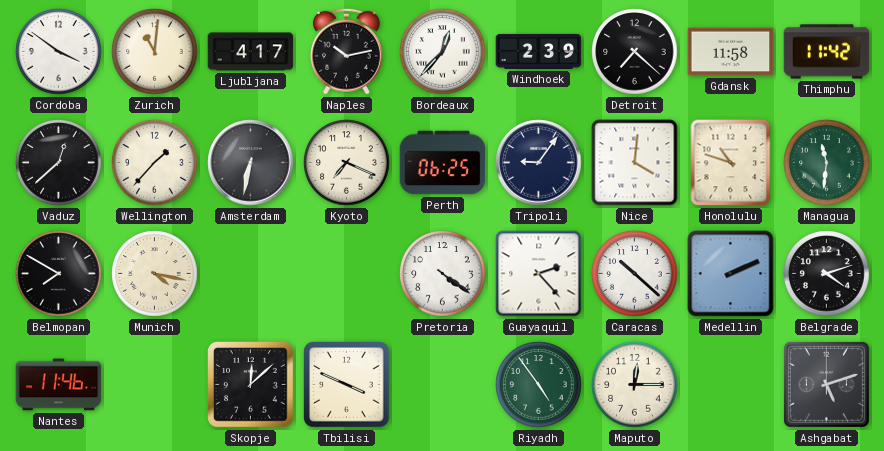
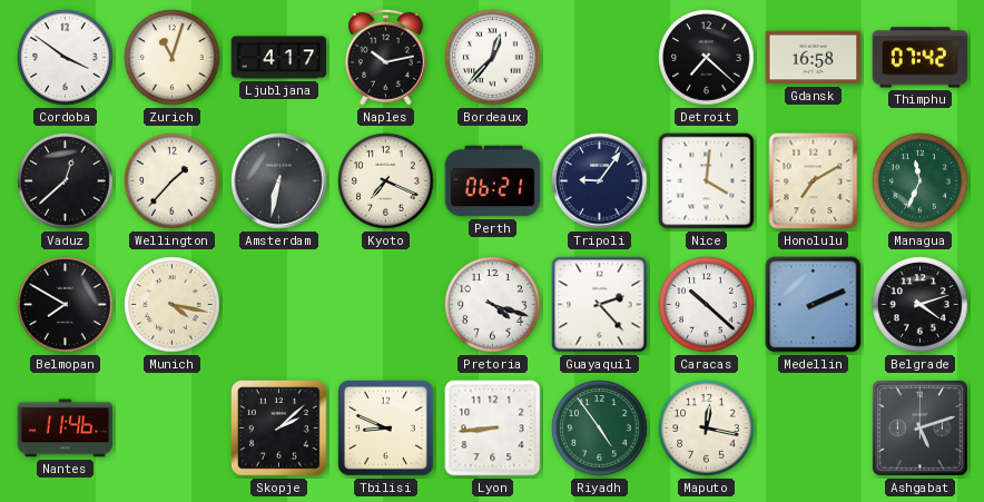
Zurich: 11:01 -> 11:03
Windhoek: 2:39 -> none
Gdansk: 11:58 -> 16:58
Thimphu: 11:42 -> 07:42
Perth: 06:25 -> 06:21
Honolulu: 10:48 -> 7:10
Managua: 11:31 -> 11:34
Pretoria: 4:21 -> 4:18
Skopje: 12:08 -> 2:08
Tbilisi: 3:49 -> 8:49
Lyon: none -> 8:44
Maputo: 12:15 -> 12:17
